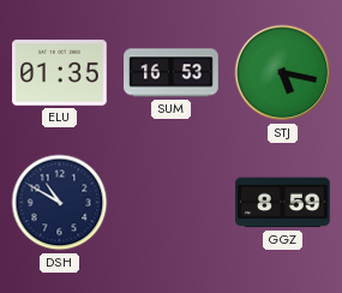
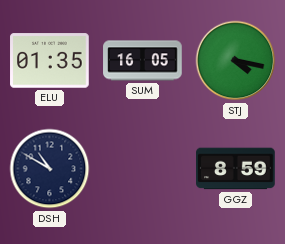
SUM: 16:53 -> 16:05
STJ: 5:17 -> 4:17
